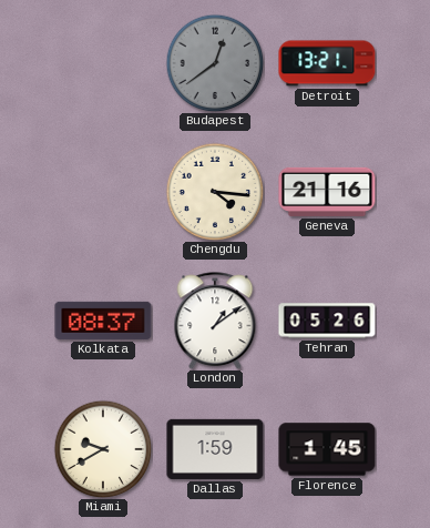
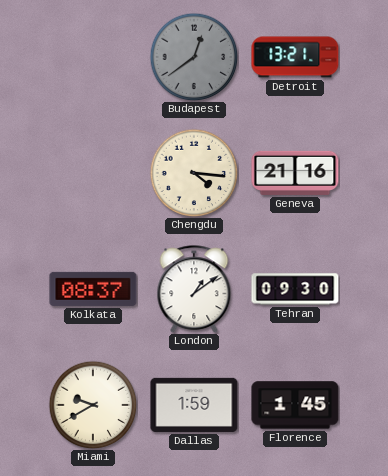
Tehran: 05:26 -> 09:30
